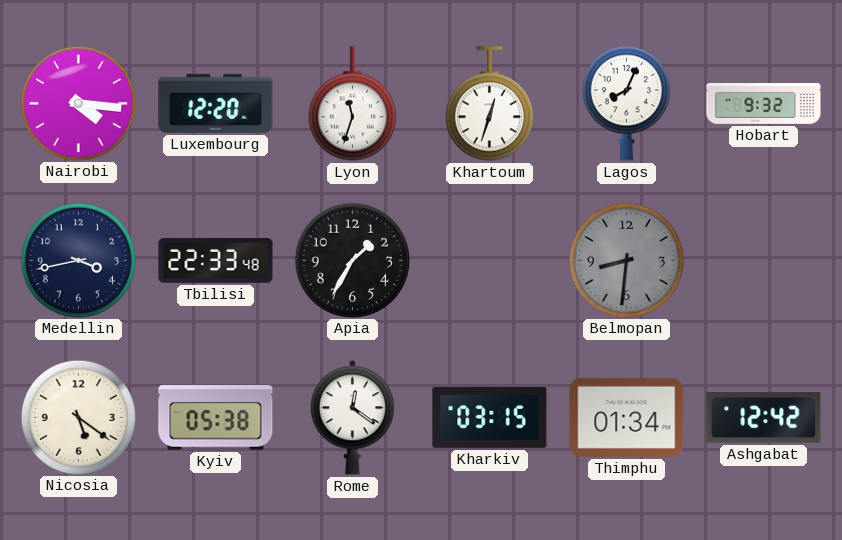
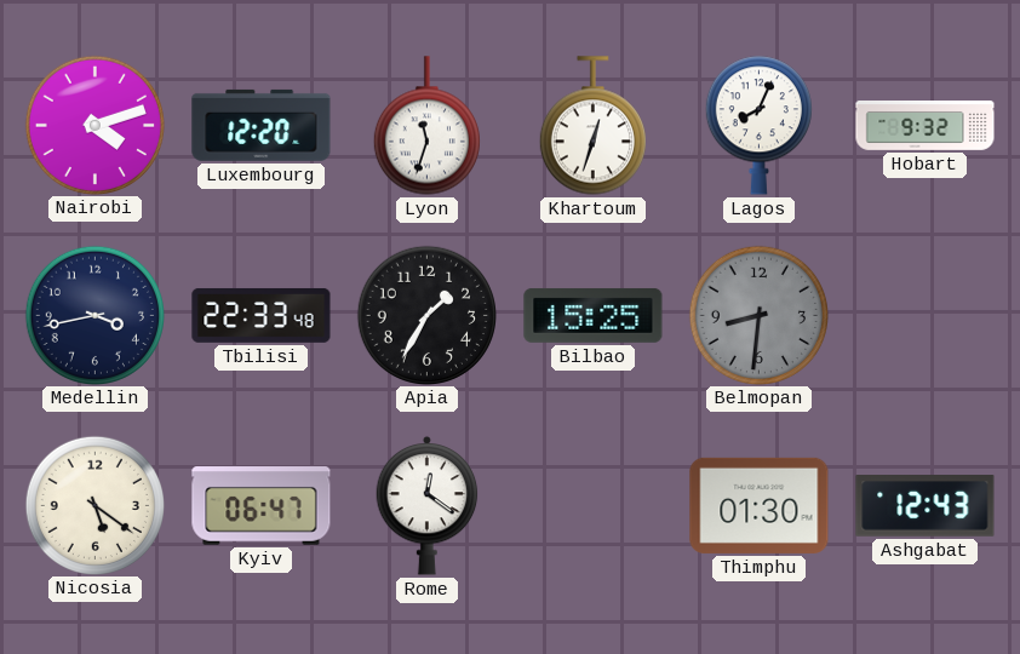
Nairobi: 4:16 -> 4:12
Bilbao: none -> 15:25
Kyiv: 05:38 -> 06:47
Kharkiv: 03:15 -> none
Thimphu: 01:34 -> 01:30
Ashgabat: 12:42 -> 12:43
